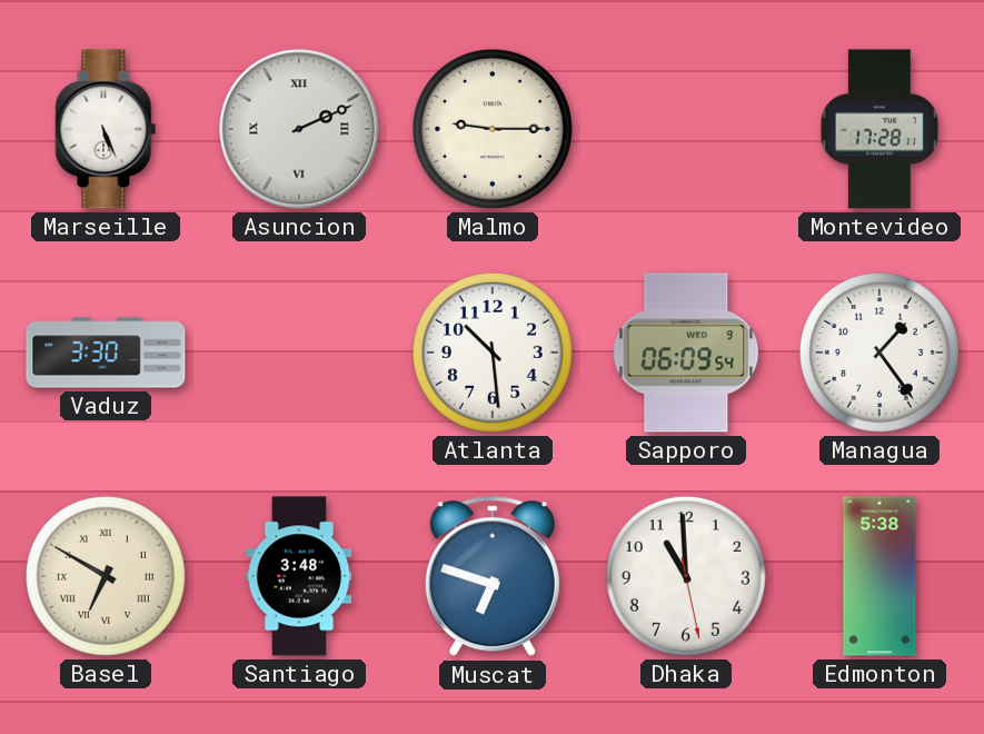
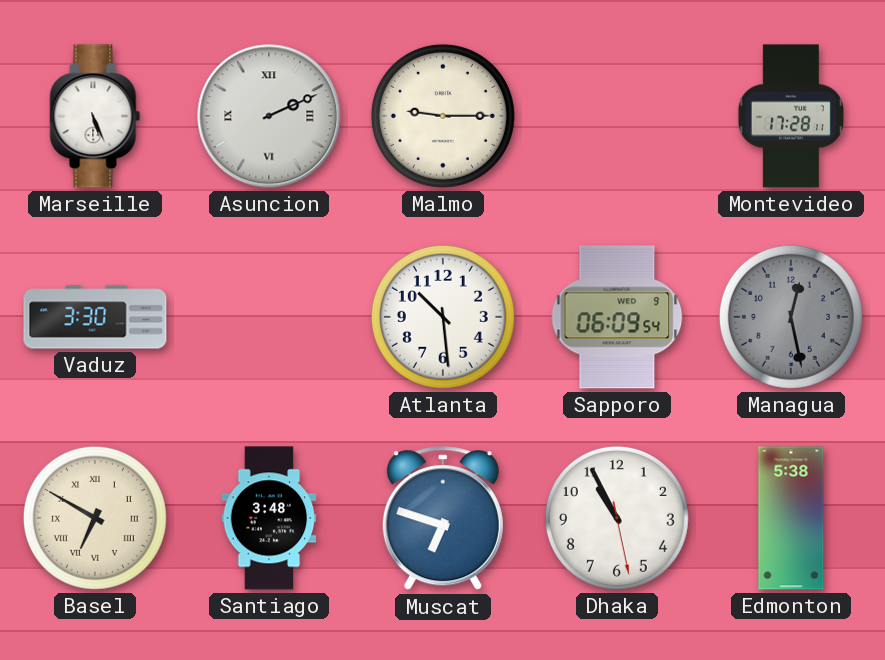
Managua: 1:24 -> 12:28
Managua dial: white -> grey
Dhaka: 10:59 -> 10:55
